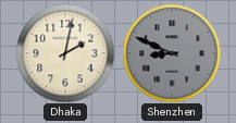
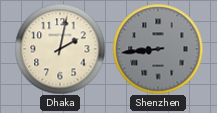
Shenzhen: 8:49 -> 8:44
